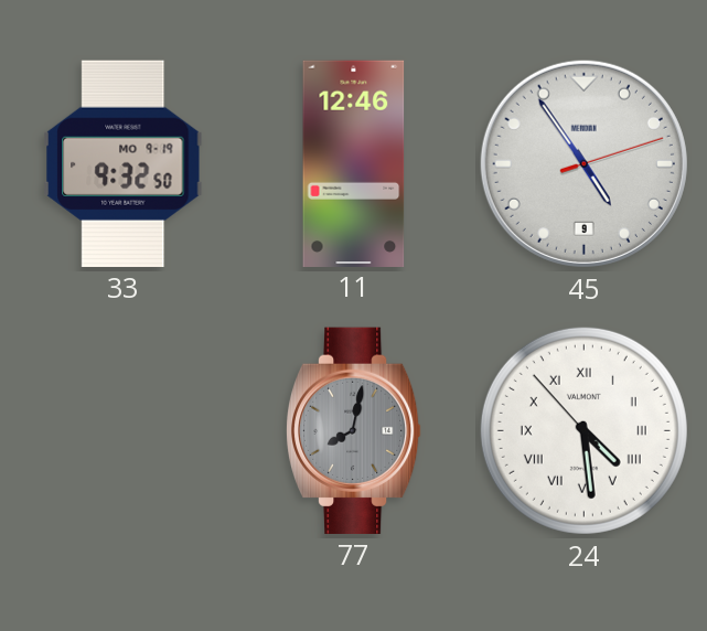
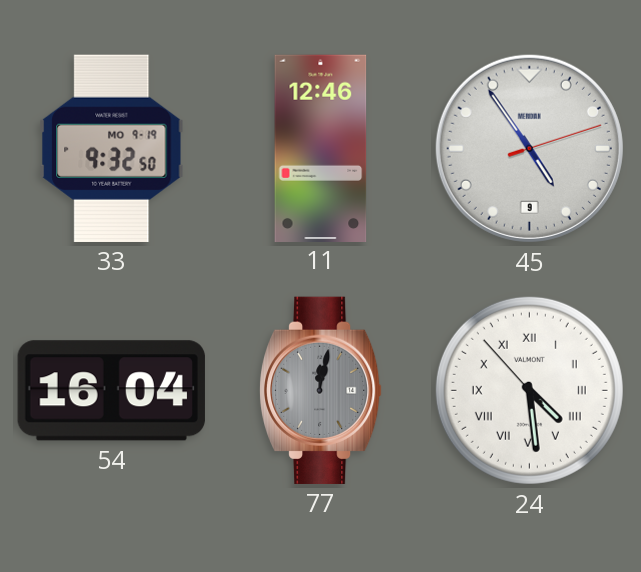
54: none -> 16:04
77: 8:02 -> 12:02
